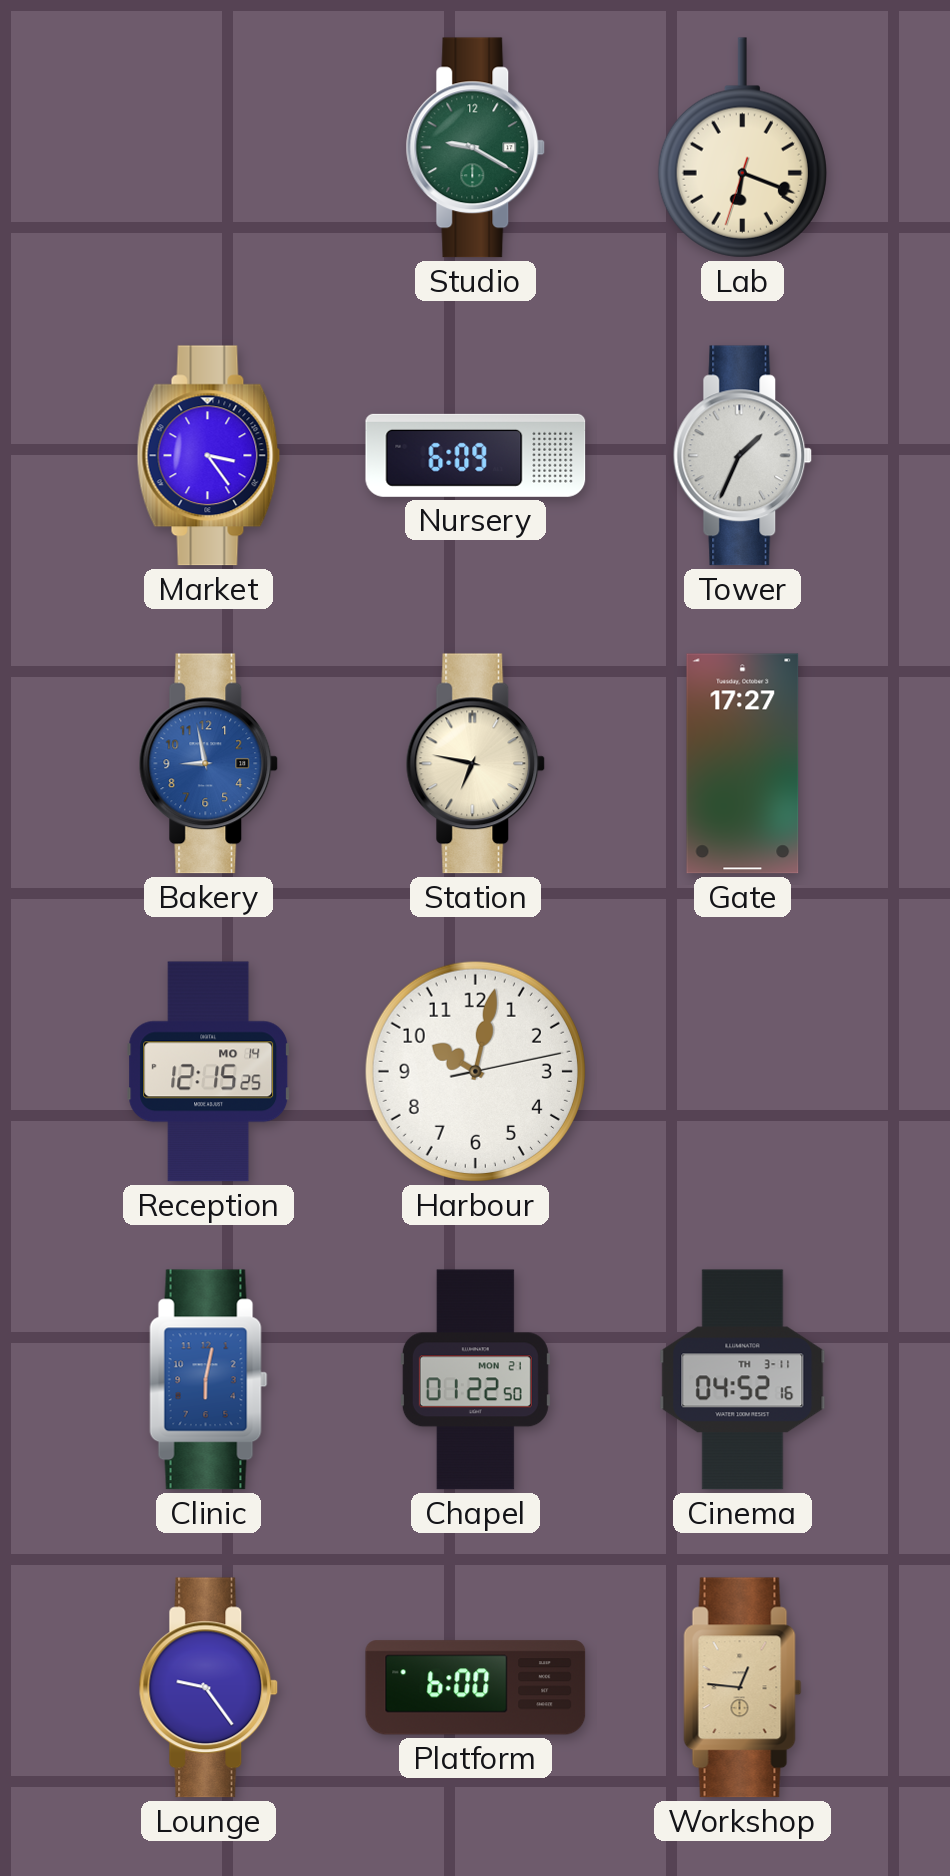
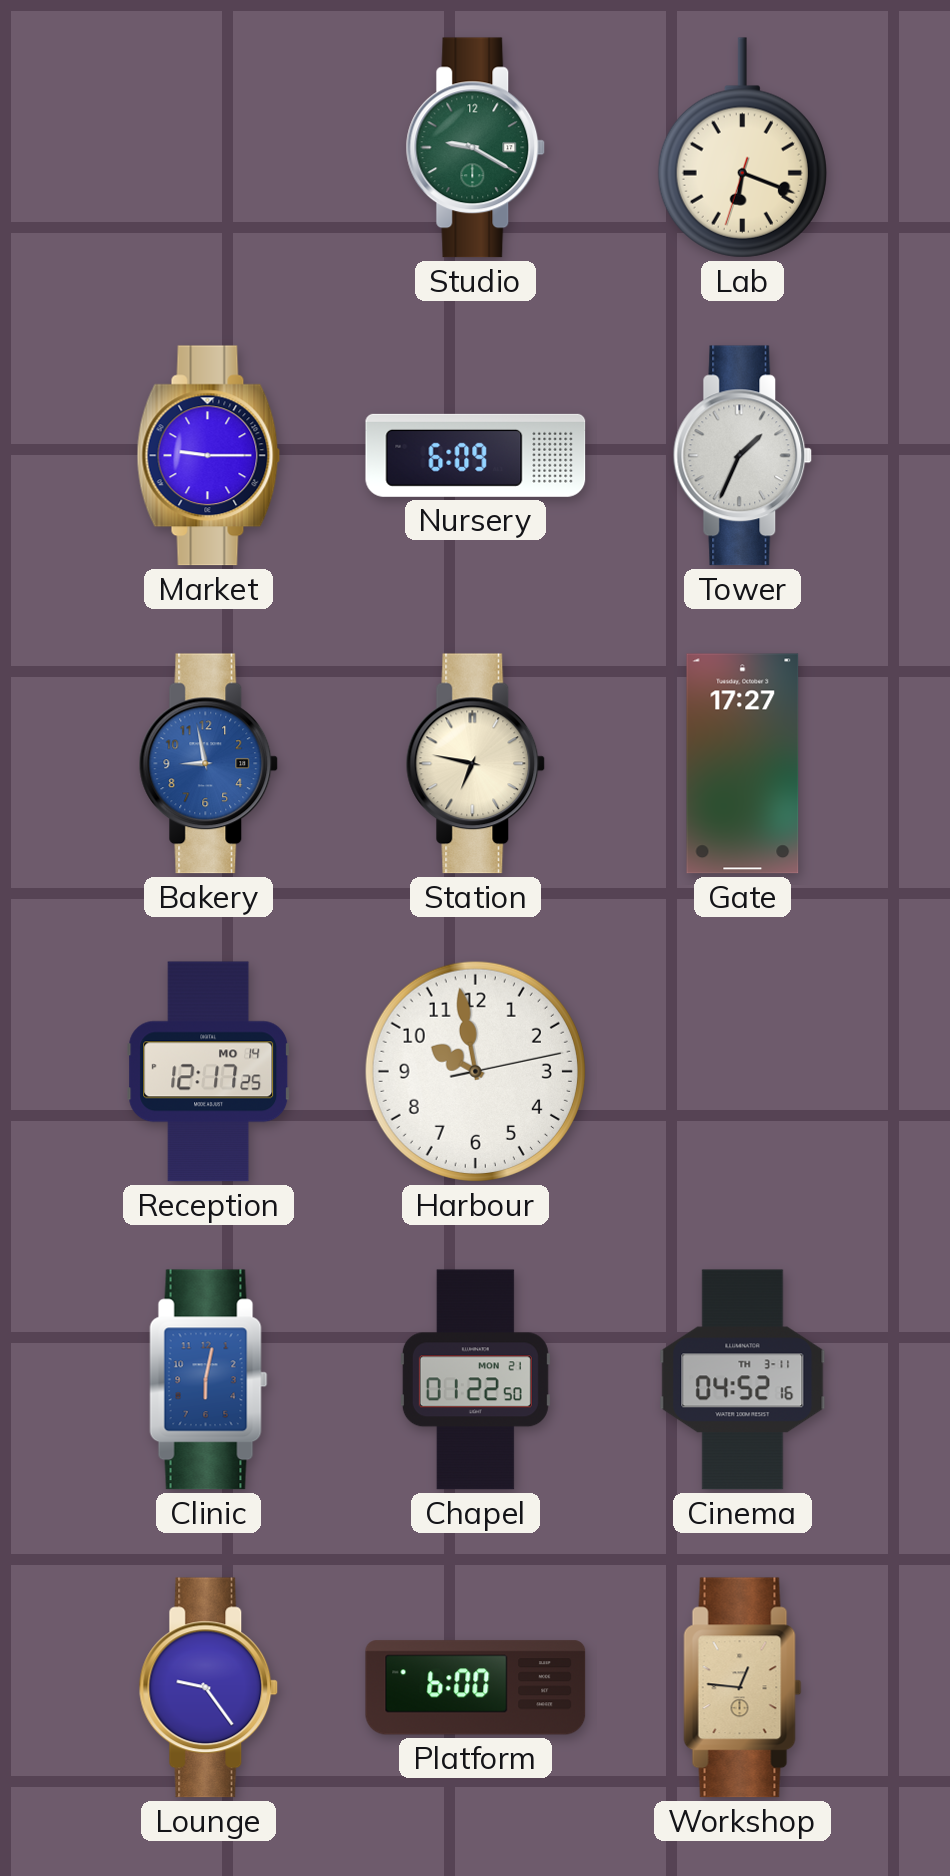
Market: 3:24 -> 9:15
Reception: 12:15 -> 12:17
Harbour: 10:02 -> 9:58
